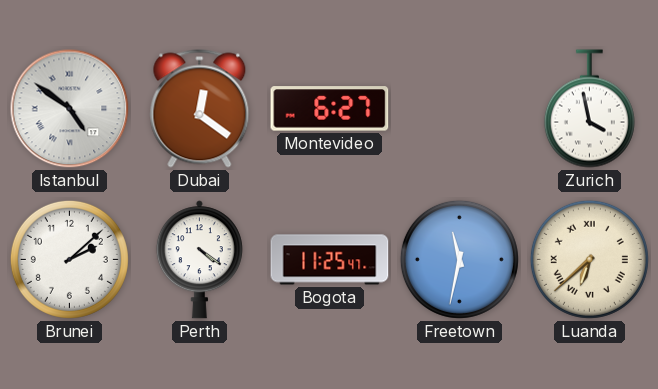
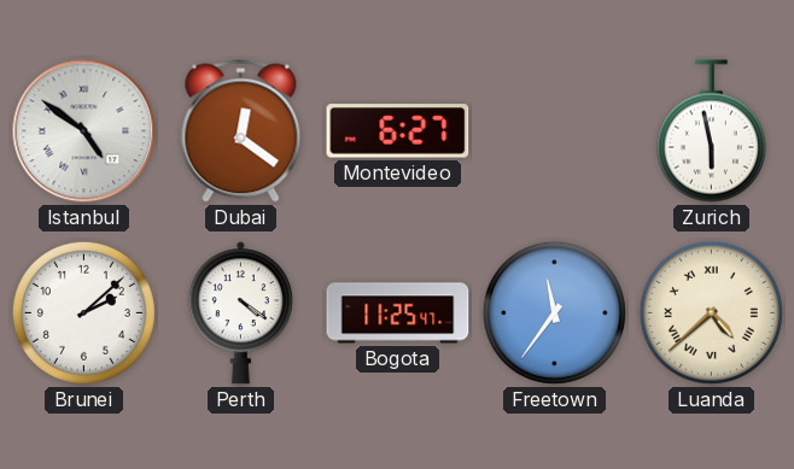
Zurich: 3:58 -> 5:58
Freetown: 11:32 -> 11:36
Luanda: 6:38 -> 4:38
